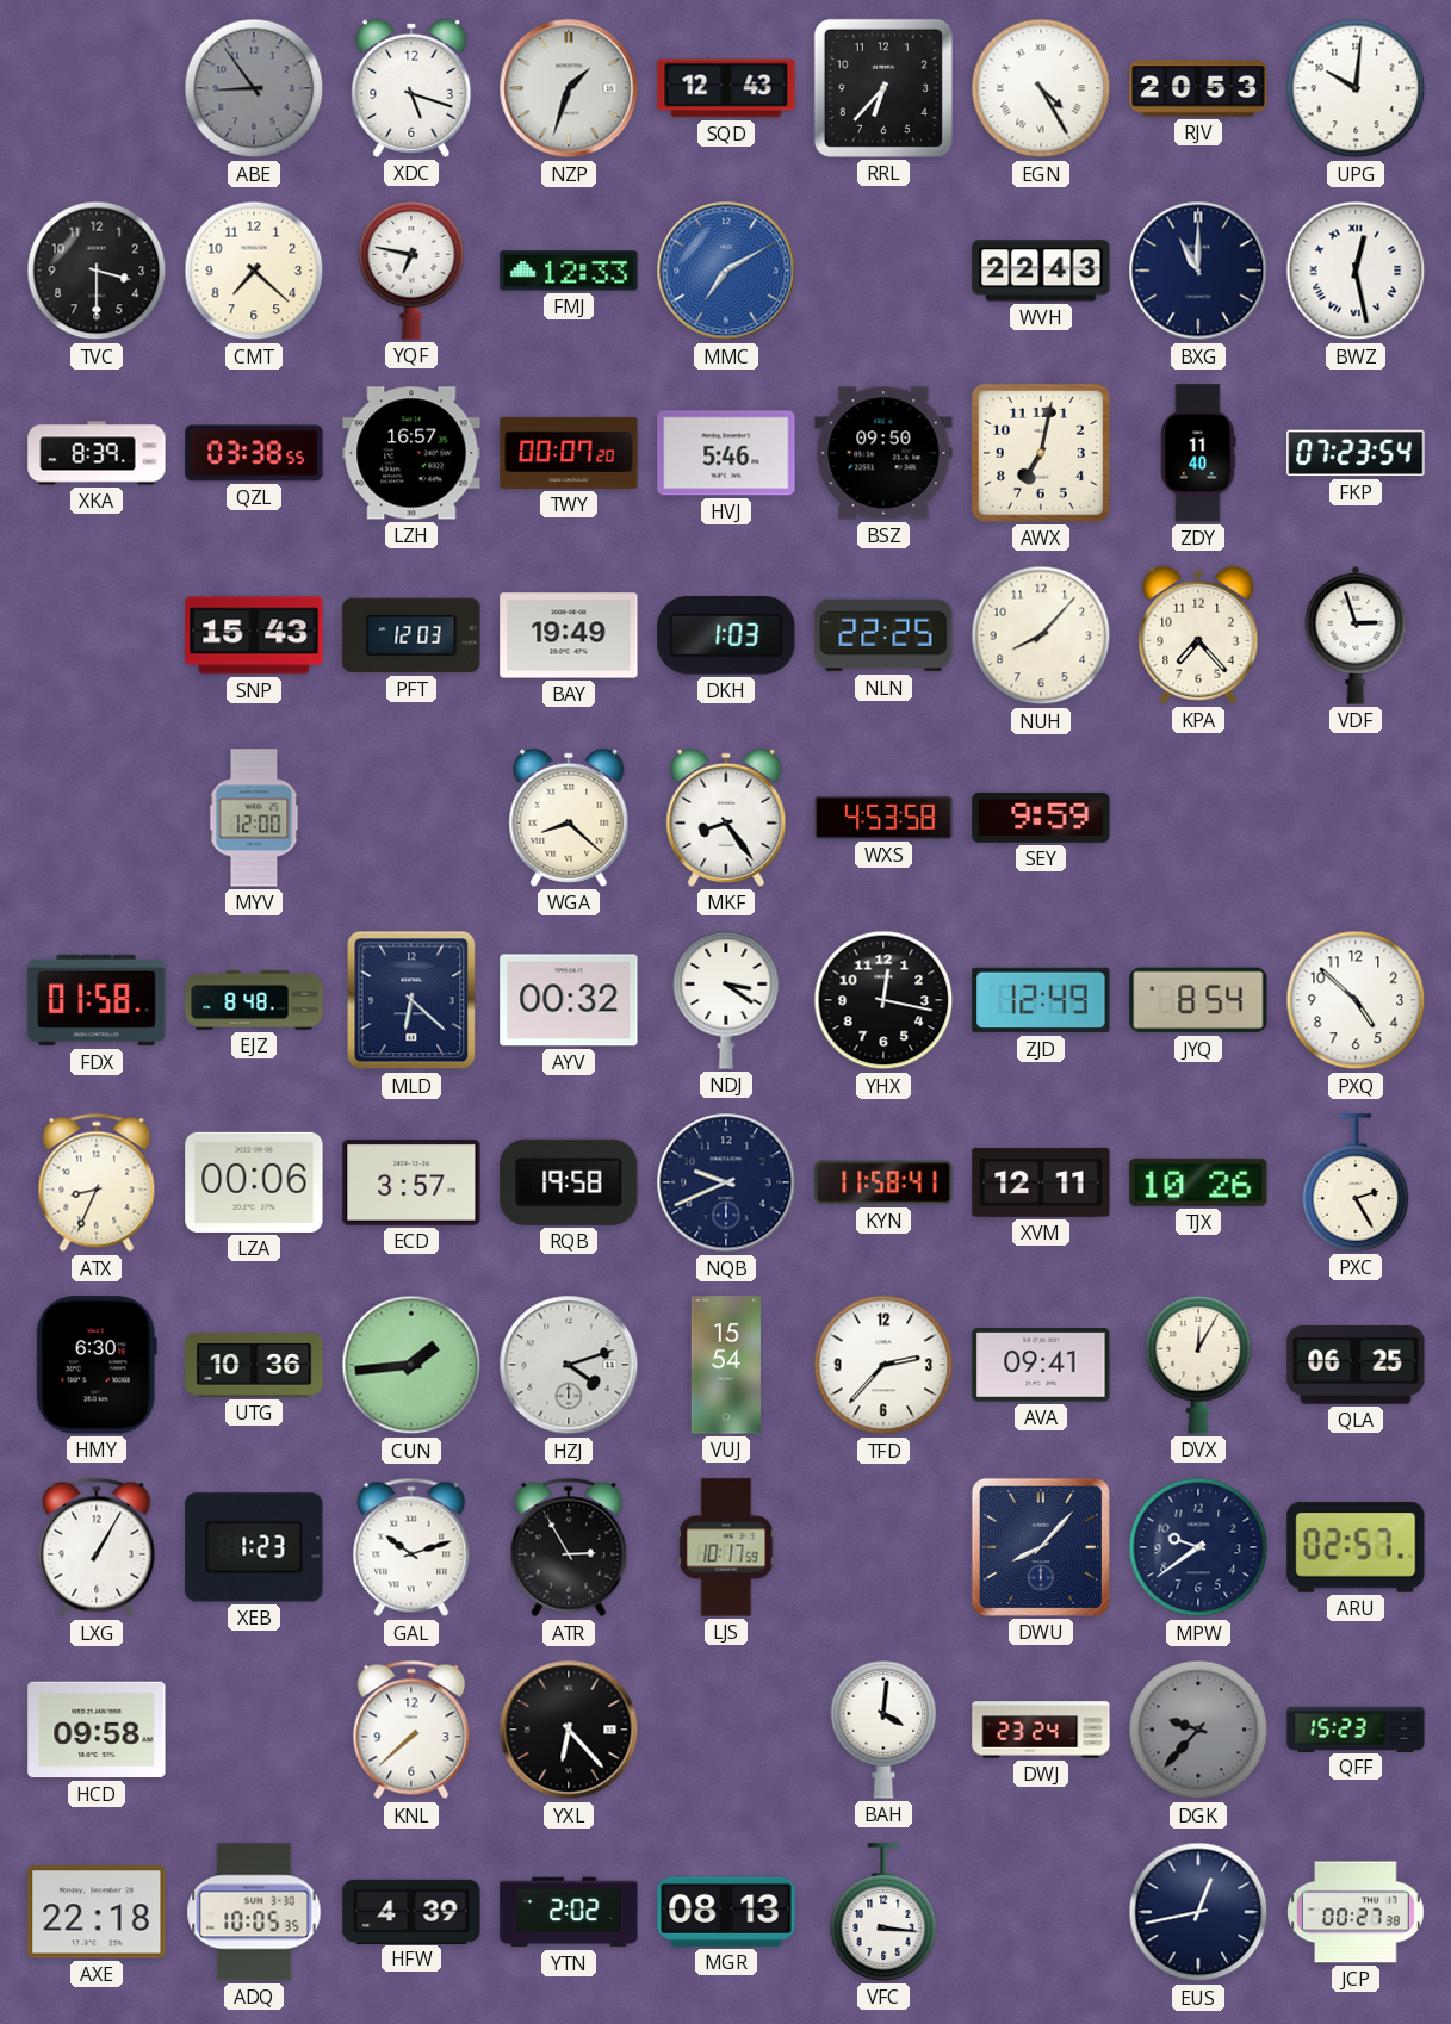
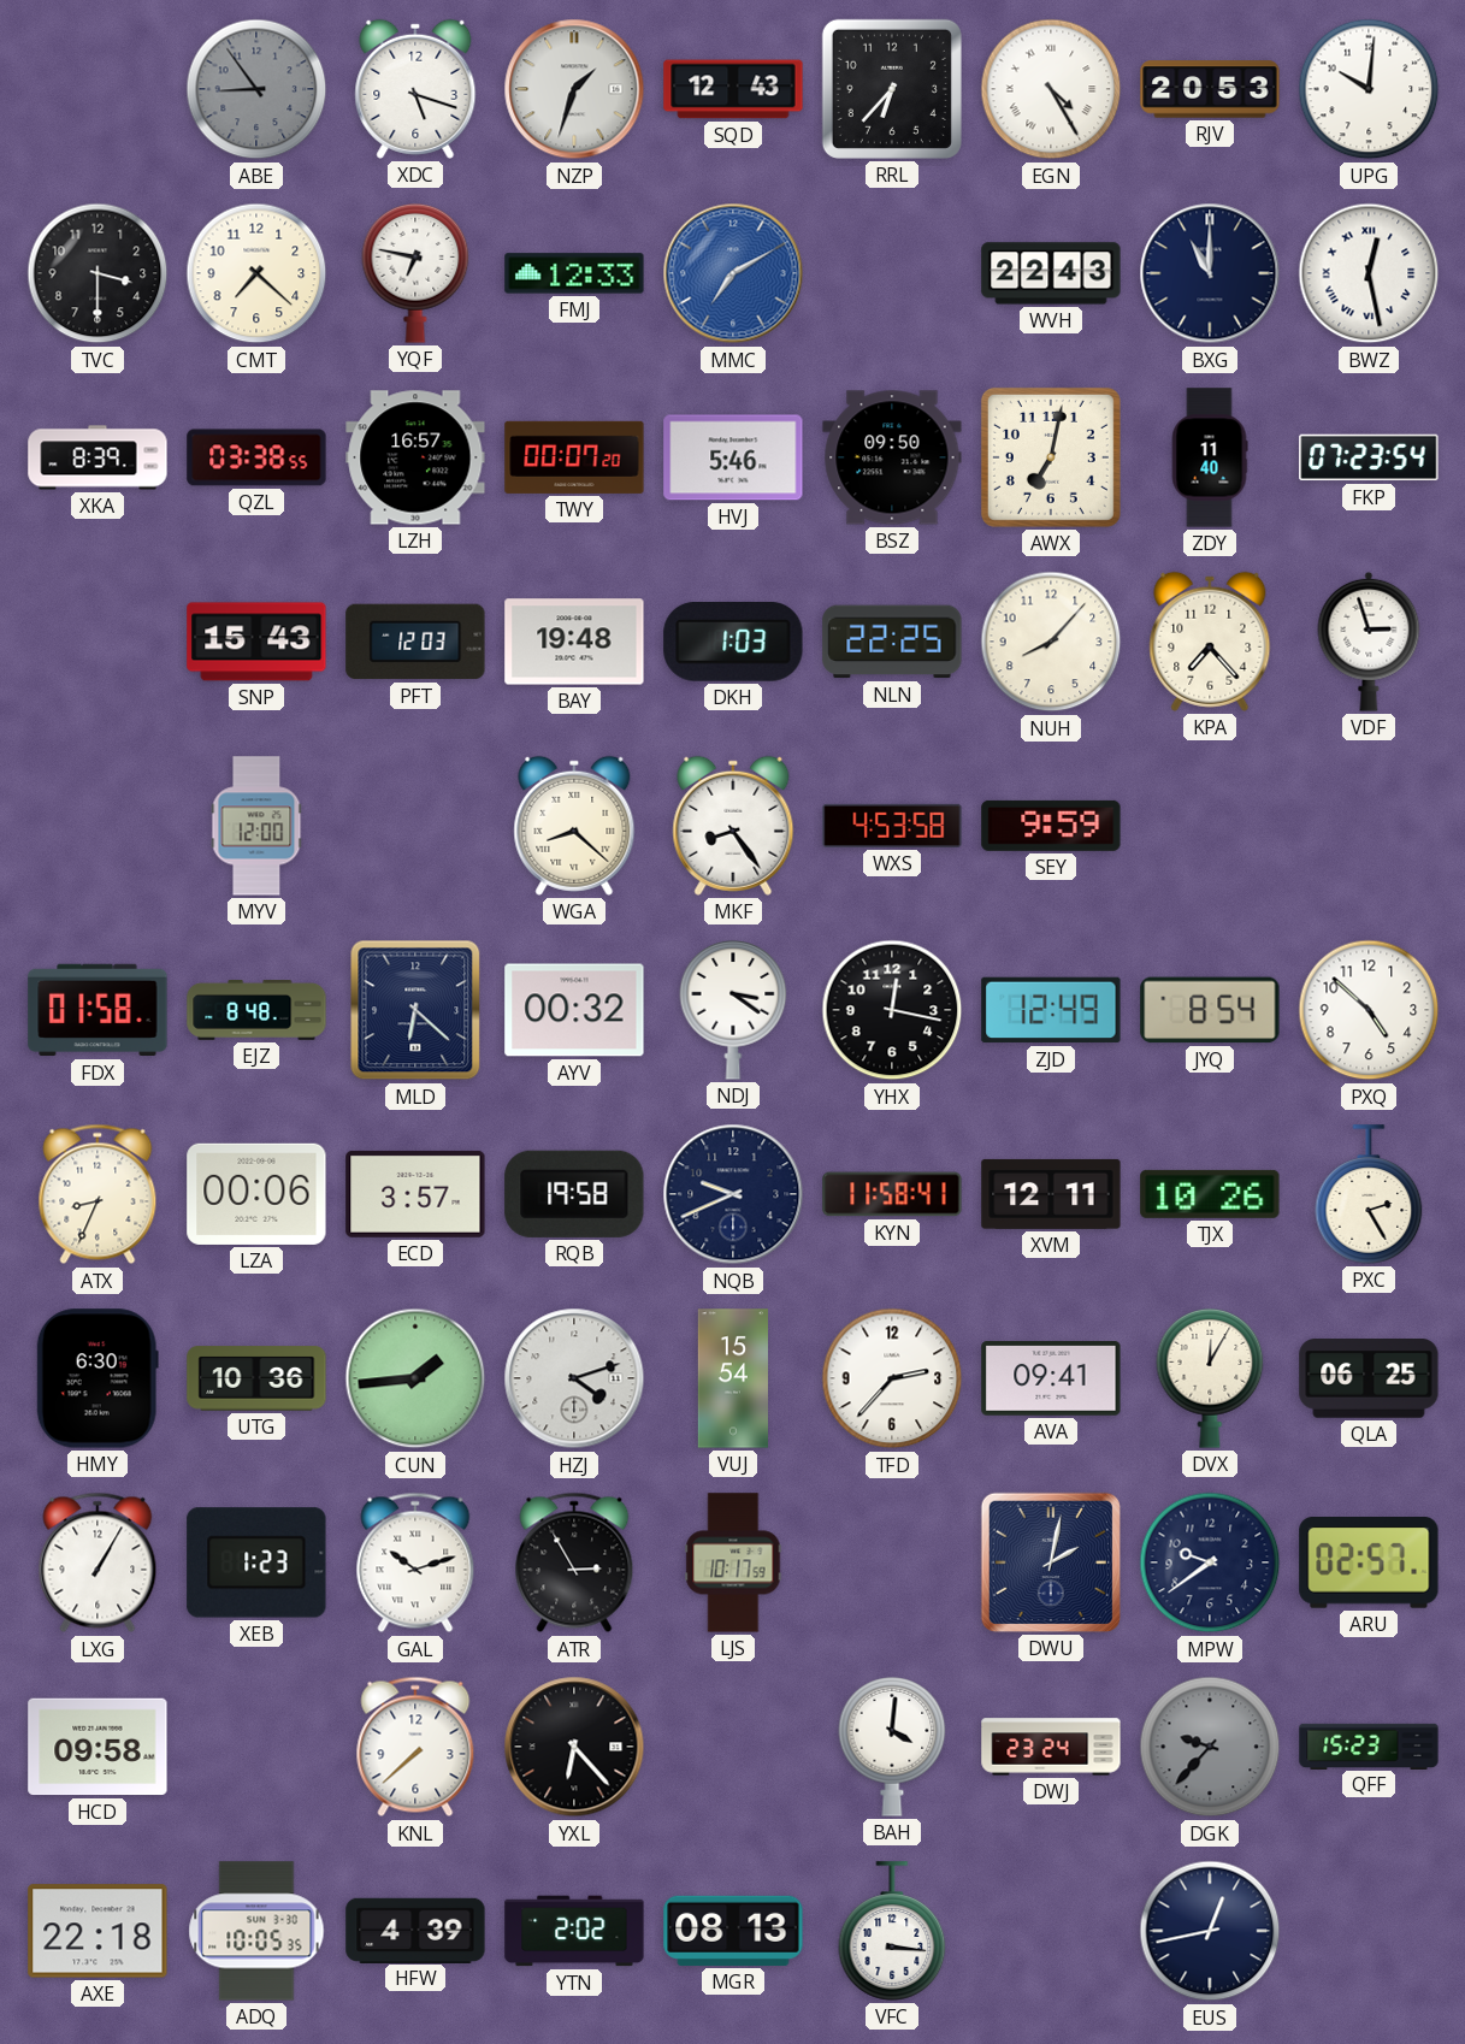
BAY: 19:49 -> 19:48
DWU: 8:07 -> 2:02
JCP: 00:27 -> none
